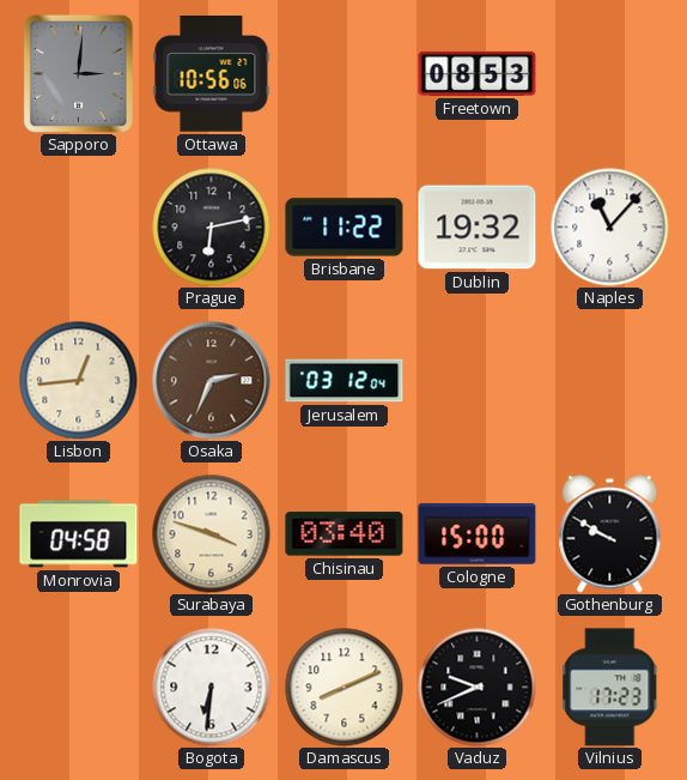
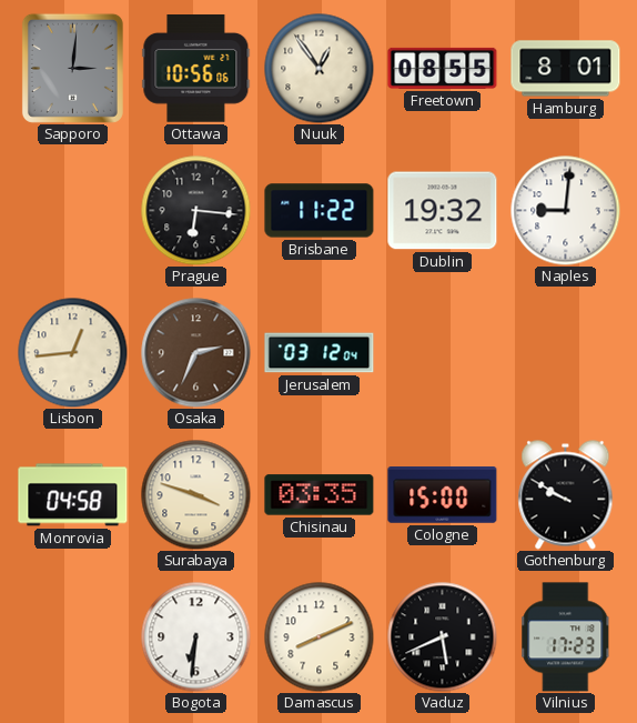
Nuuk: none -> 12:54
Freetown: 08:53 -> 08:55
Hamburg: none -> 8:01
Prague: 6:13 -> 6:16
Naples: 11:07 -> 9:01
Chisinau: 03:40 -> 03:35
Vaduz: 9:41 -> 5:41
